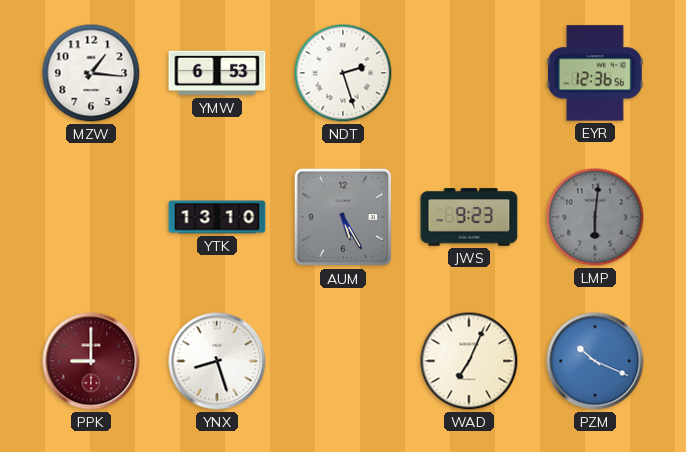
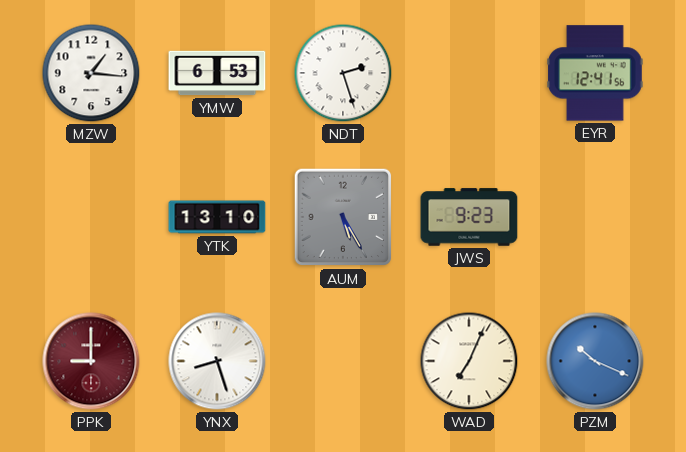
EYR: 12:36 -> 12:41
LMP: 6:01 -> none
